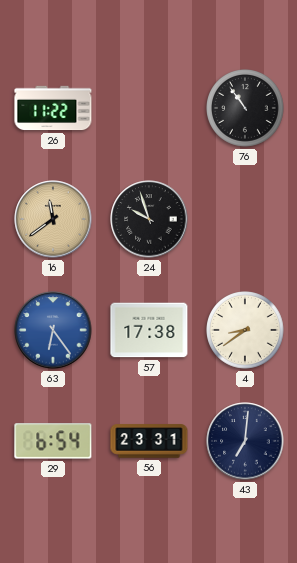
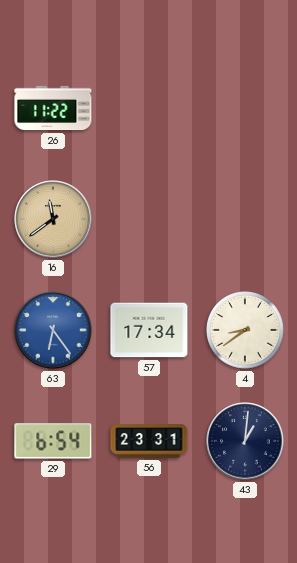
76: 10:54 -> none
24: 9:57 -> none
57: 17:38 -> 17:34
43: 7:01 -> 1:01
